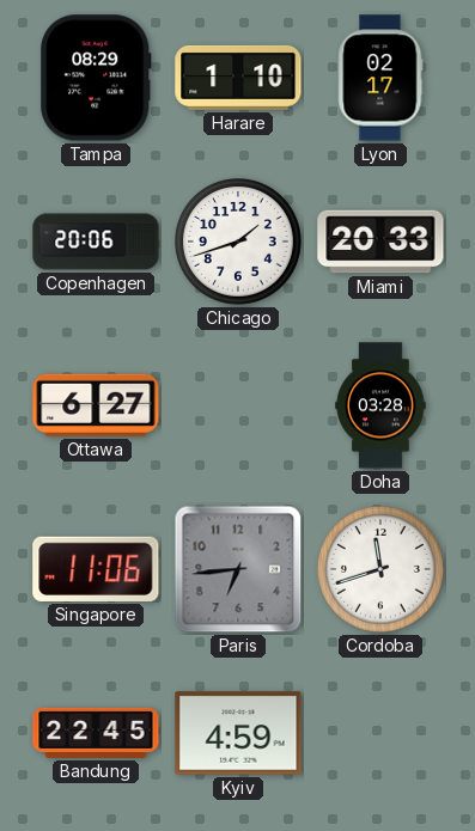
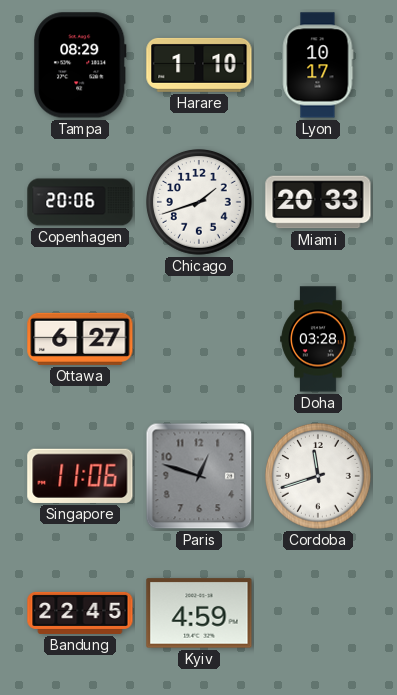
Lyon: 02:17 -> 10:17
Paris: 6:44 -> 12:48
